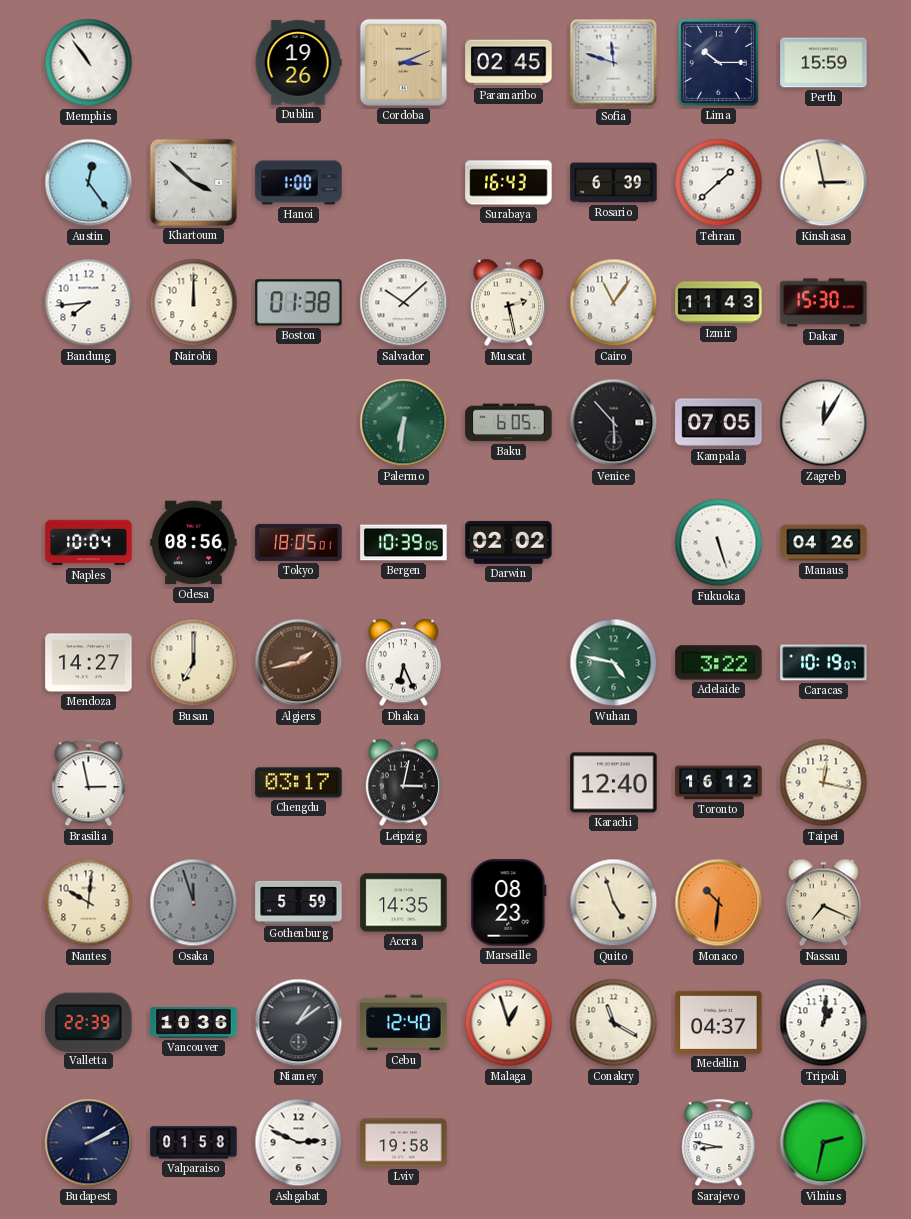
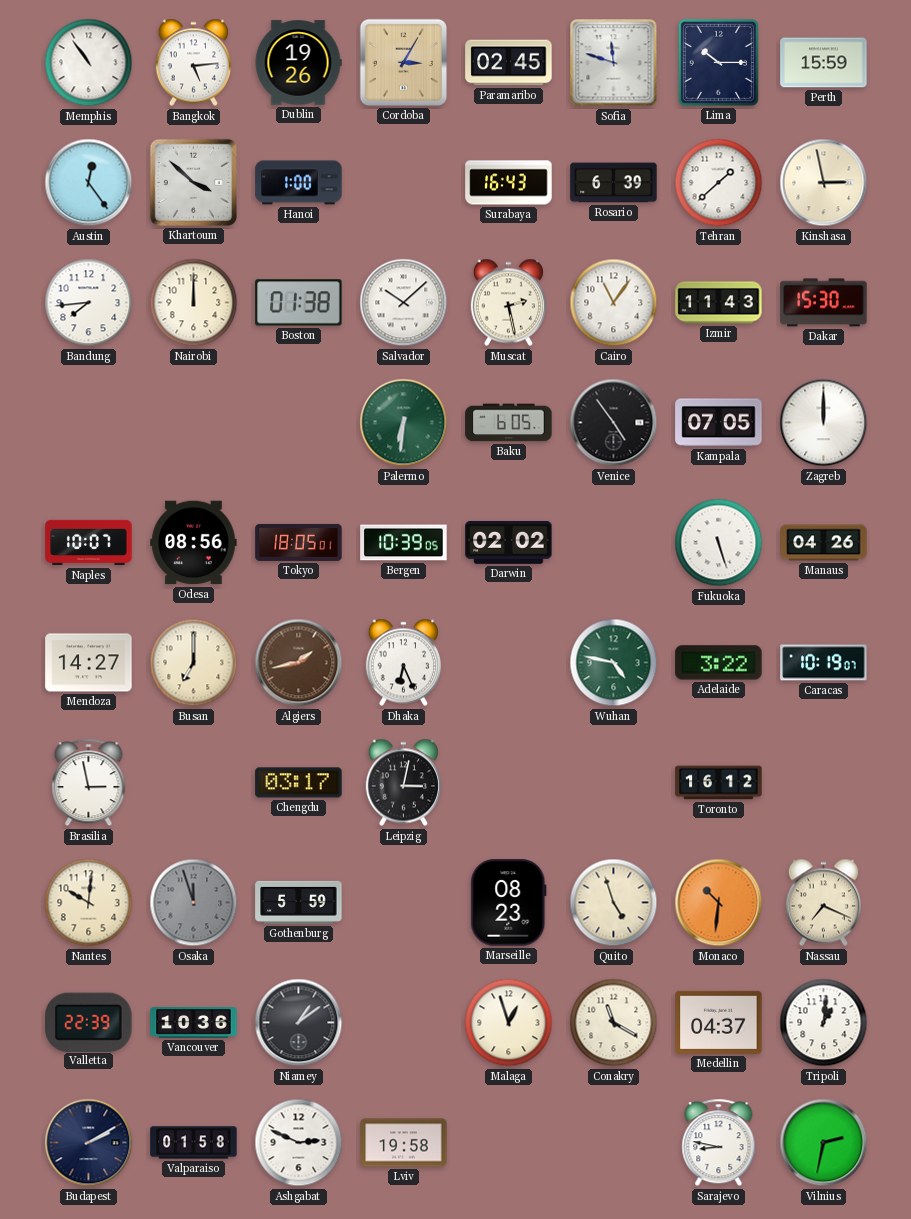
Bangkok: none -> 5:14
Cordoba: 3:11 -> 3:05
Venice: 5:53 -> 4:54
Zagreb: 12:05 -> 12:00
Naples: 10:04 -> 10:07
Karachi: 12:40 -> none
Taipei: 12:17 -> none
Accra: 14:35 -> none
Cebu: 12:40 -> none
